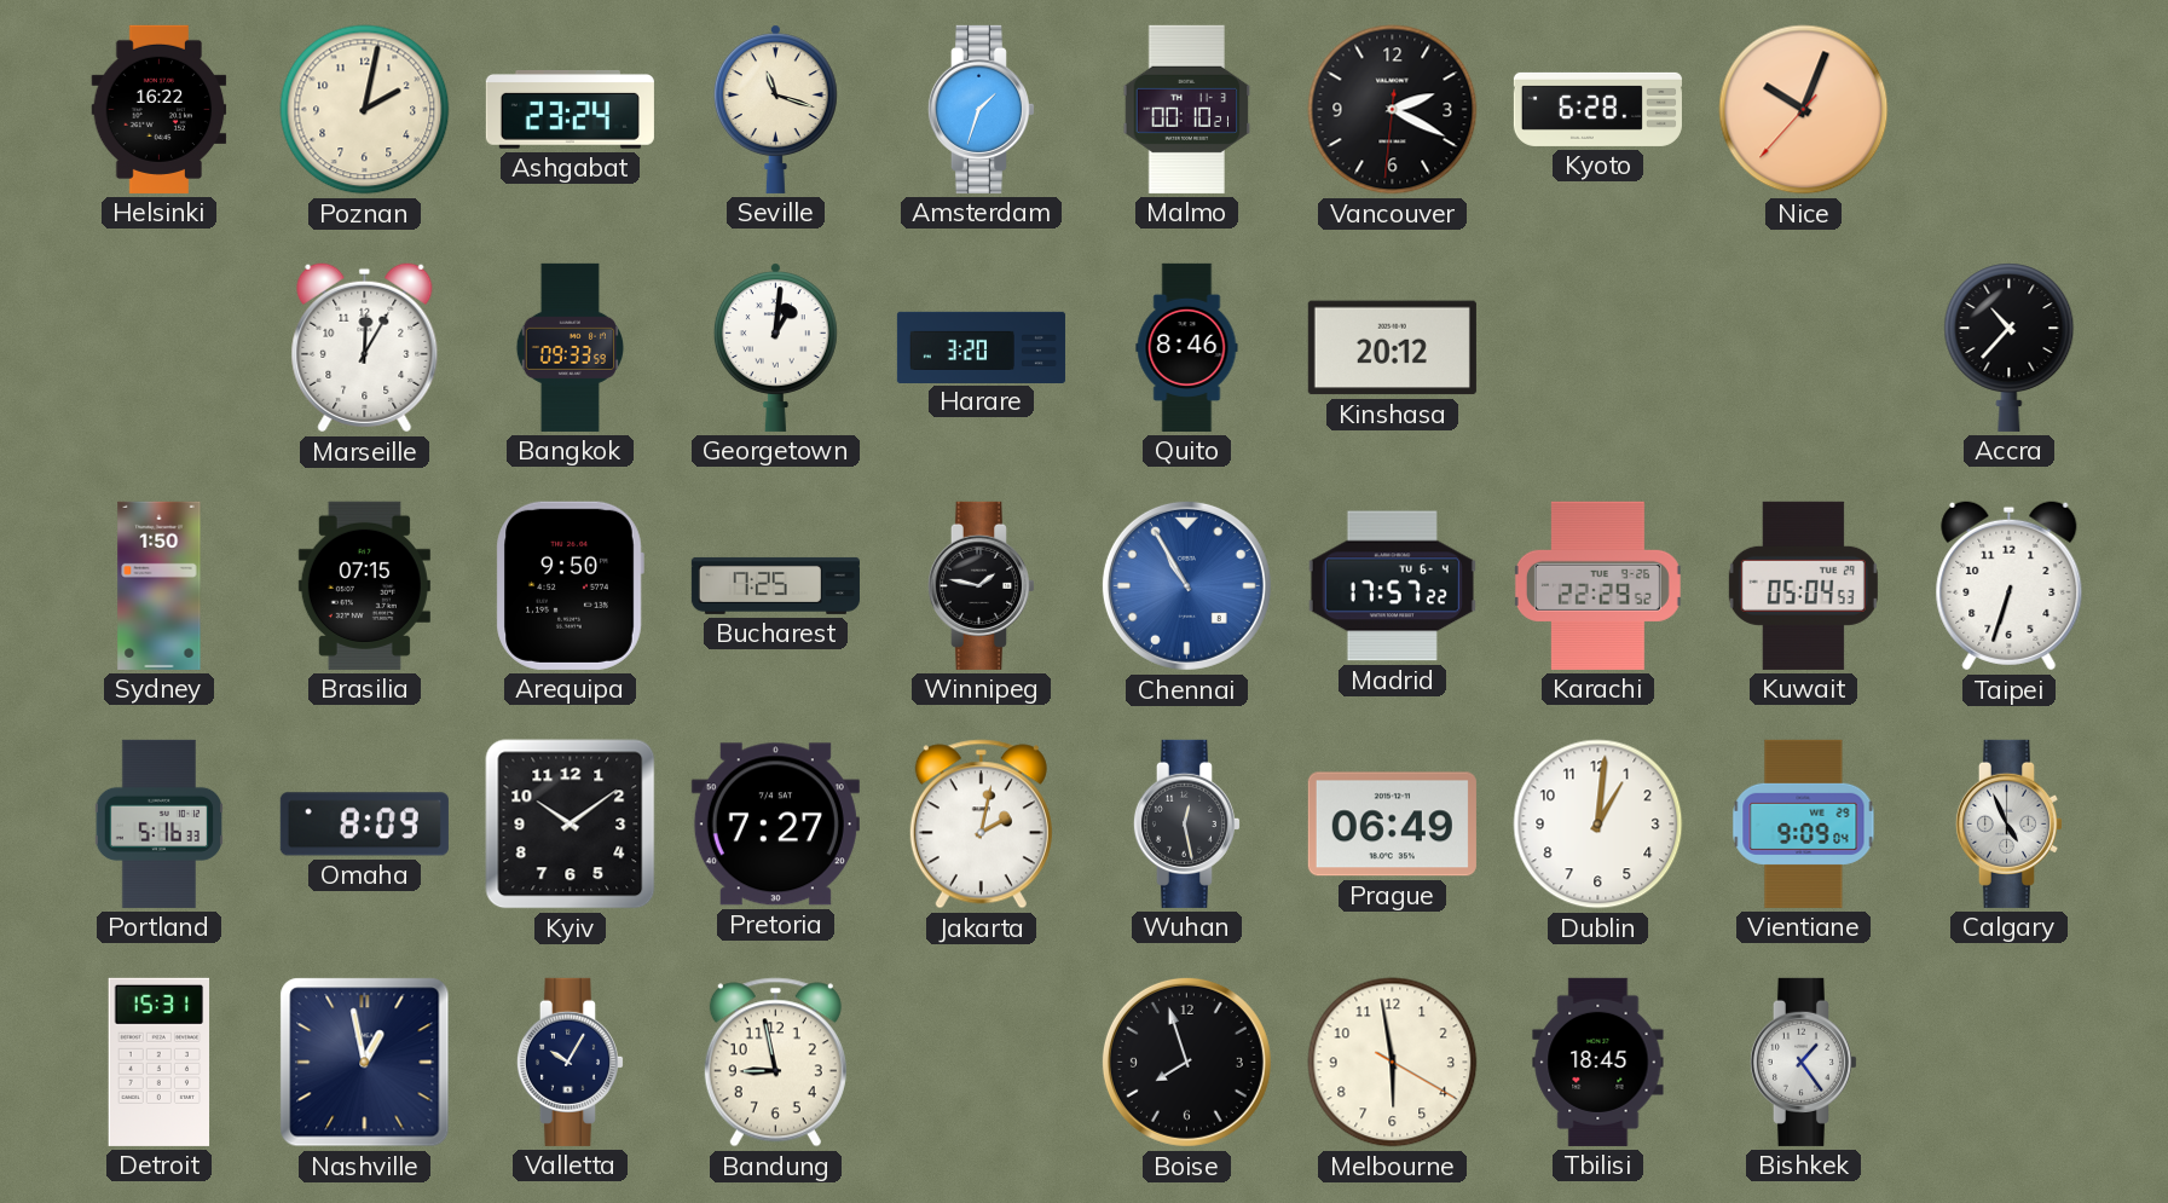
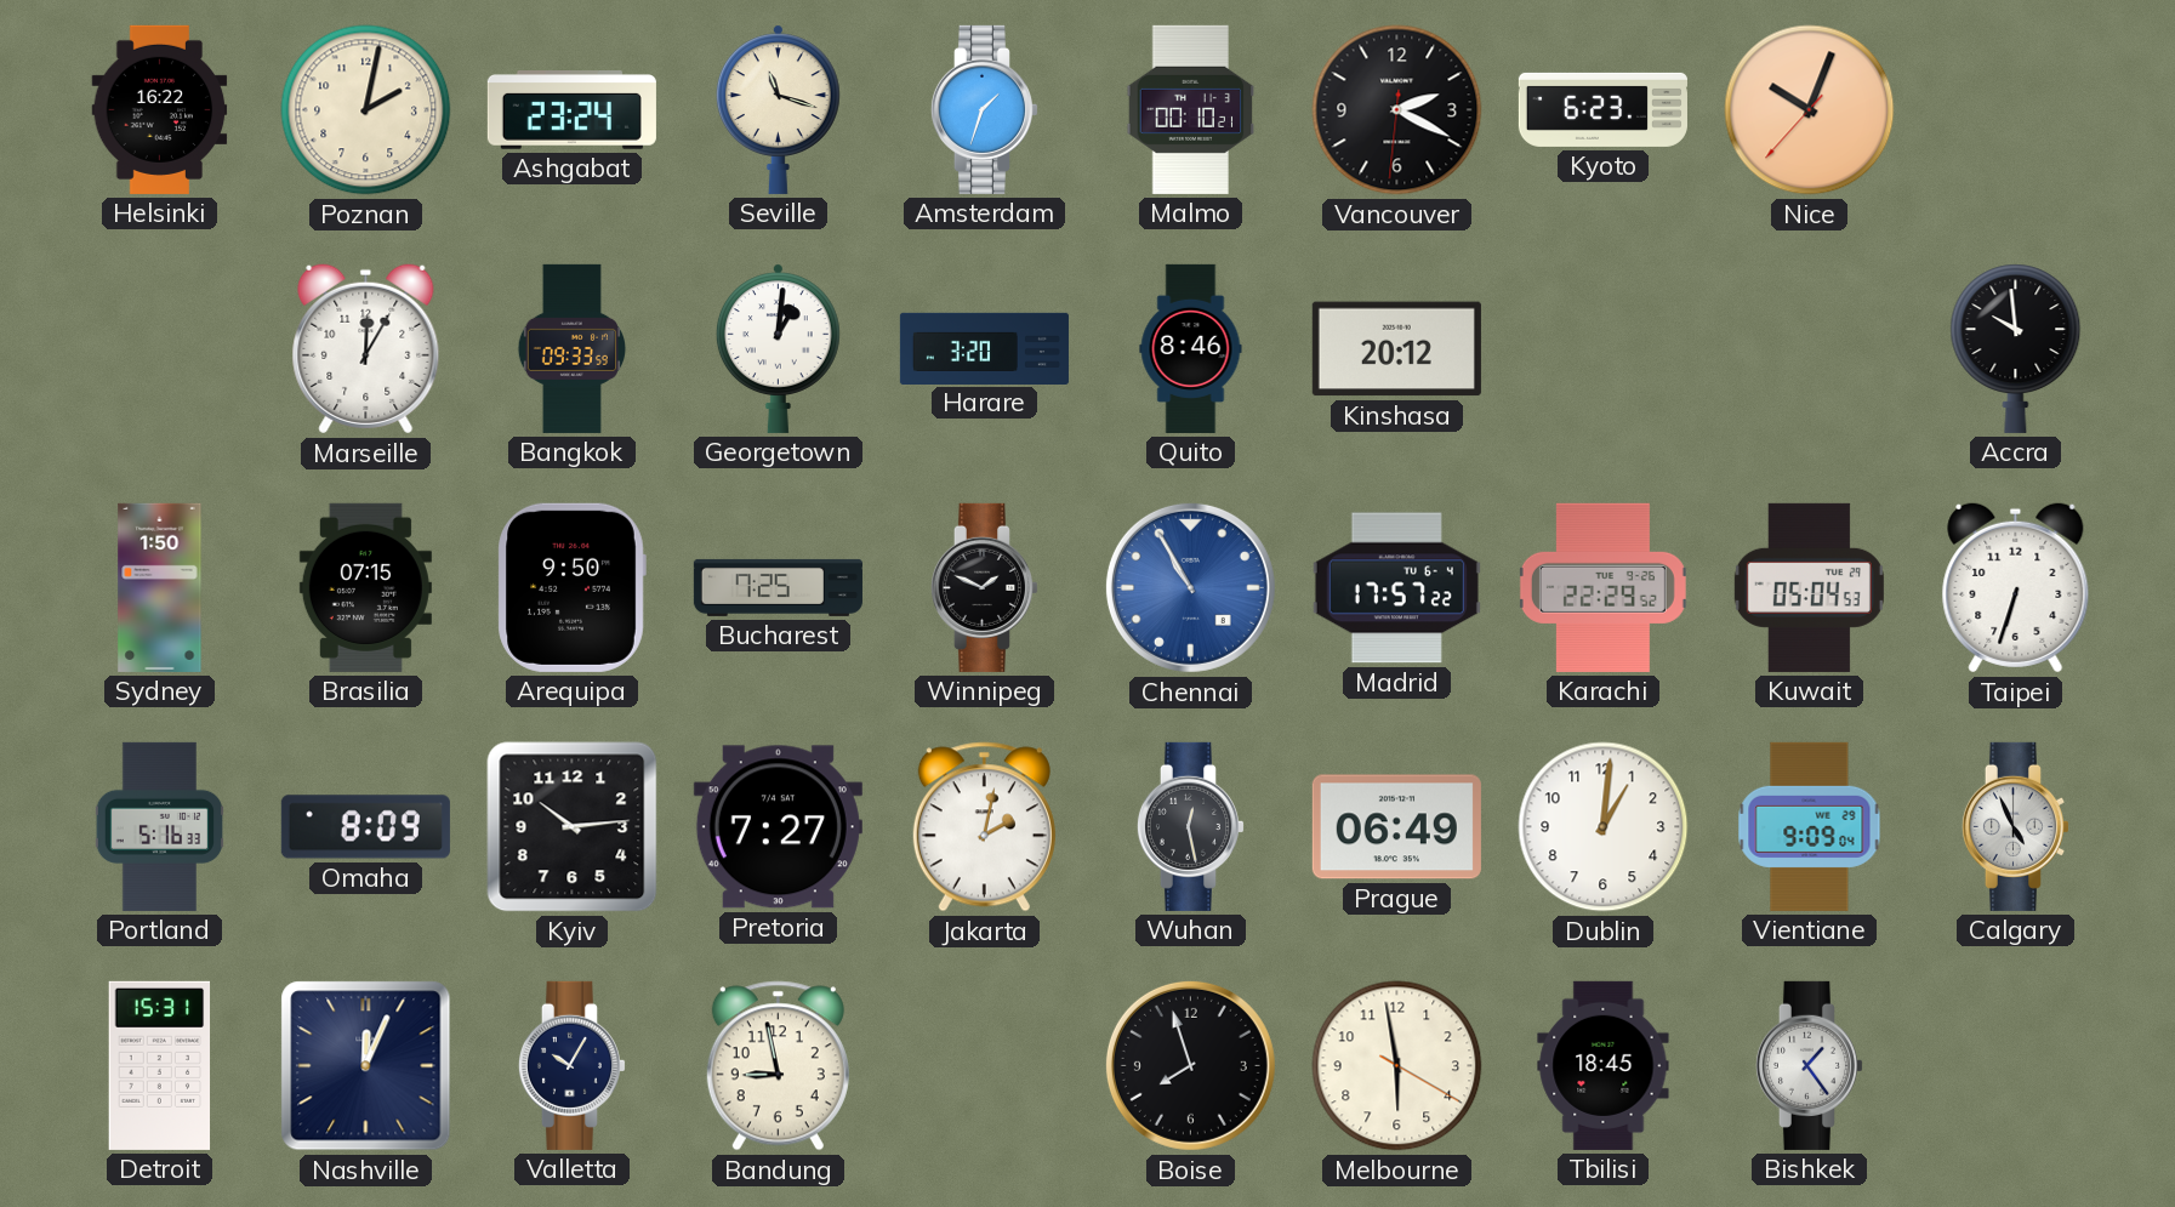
Kyoto: 6:28 -> 6:23
Accra: 10:37 -> 9:59
Winnipeg: 1:47 -> 1:49
Kyiv: 10:09 -> 10:14
Nashville: 12:58 -> 12:04
